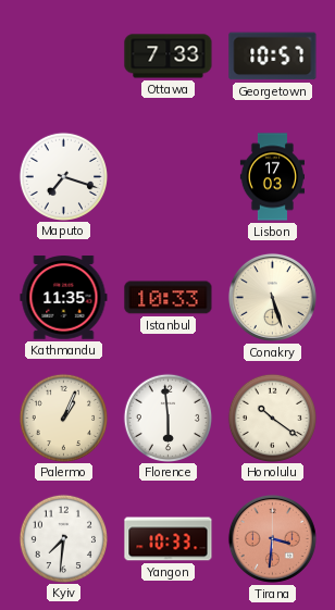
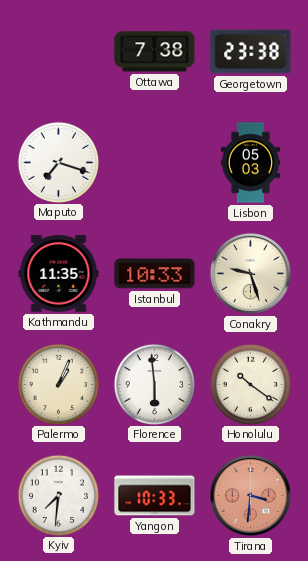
Ottawa: 7:33 -> 7:38
Georgetown: 10:57 -> 23:38
Lisbon: 17:03 -> 05:03
Conakry: 5:27 -> 9:27
